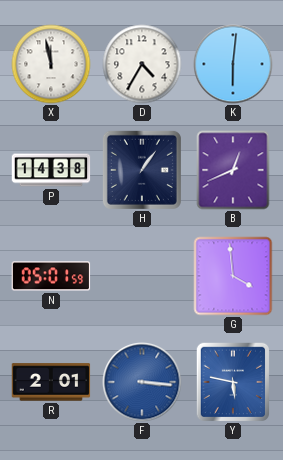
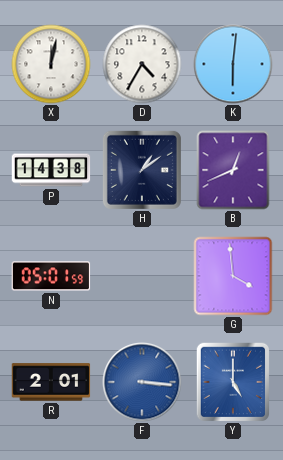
X: 11:58 -> 12:02
H: 1:06 -> 1:09
Y: 5:47 -> 5:00
